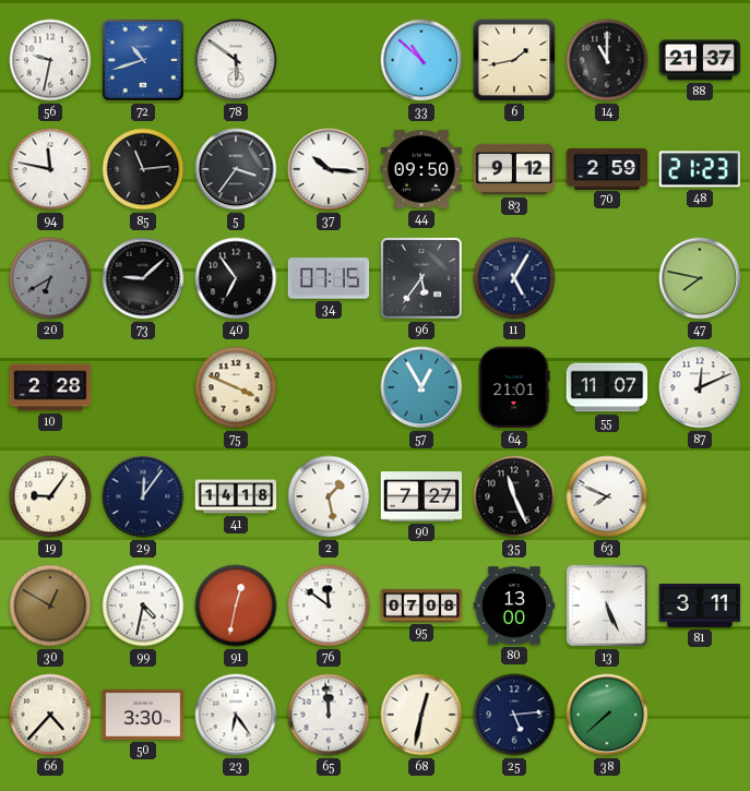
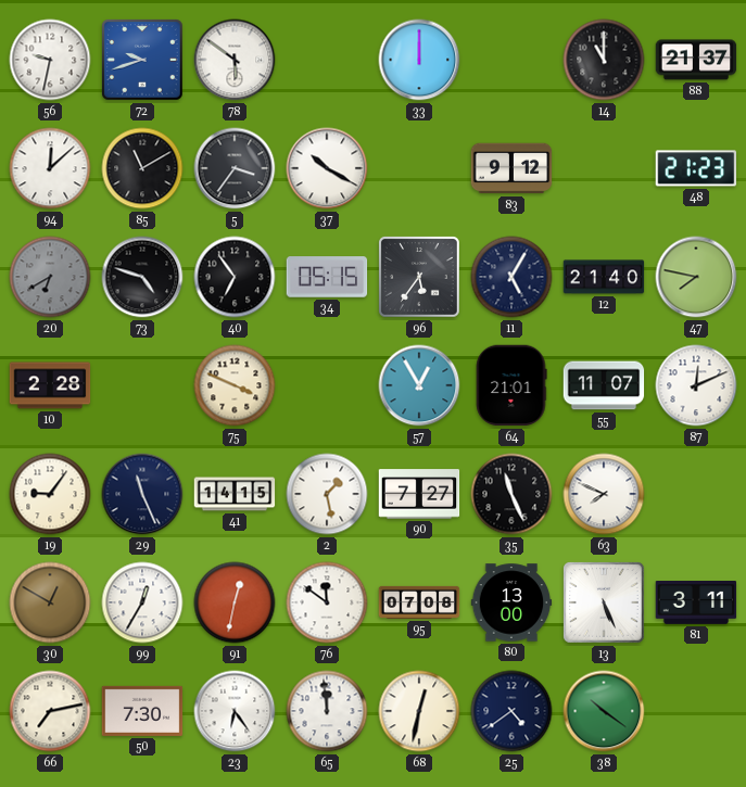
72: 10:42 -> 9:42
33: 10:52 -> 12:00
6: 1:43 -> none
94: 11:47 -> 12:08
85: 11:14 -> 11:10
37: 10:16 -> 10:20
44: 09:50 -> none
70: 2:59 -> none
73: 9:08 -> 4:48
34: 07:15 -> 05:15
12: none -> 21:40
29: 12:06 -> 11:26
41: 14:18 -> 14:15
99: 4:32 -> 12:35
66: 4:37 -> 7:13
50: 3:30 -> 7:30
25: 5:14 -> 4:39
38: 7:38 -> 10:21
